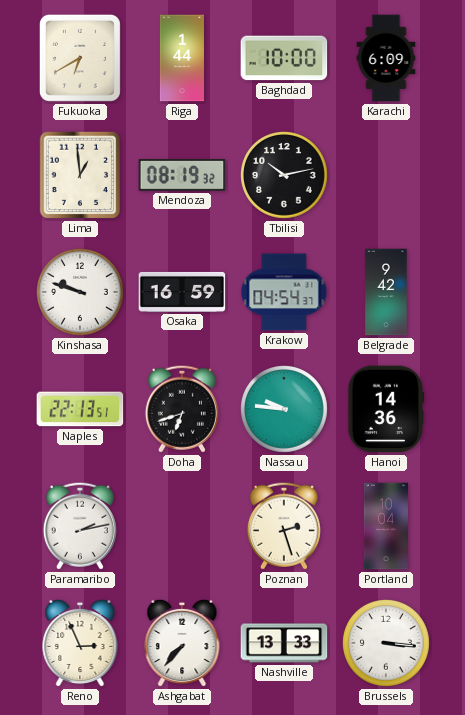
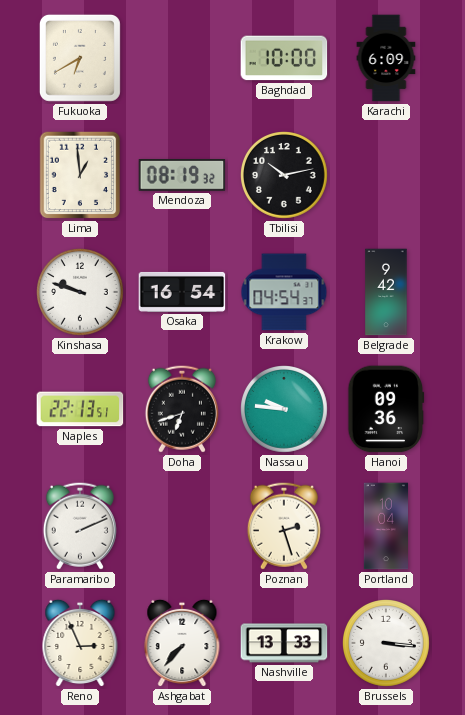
Riga: 1:44 -> none
Osaka: 16:59 -> 16:54
Hanoi: 14:36 -> 09:36
Paramaribo: 2:13 -> 2:11
